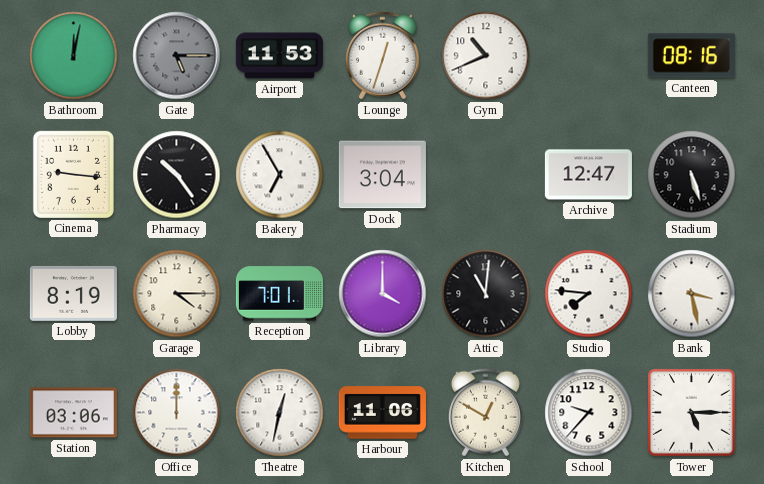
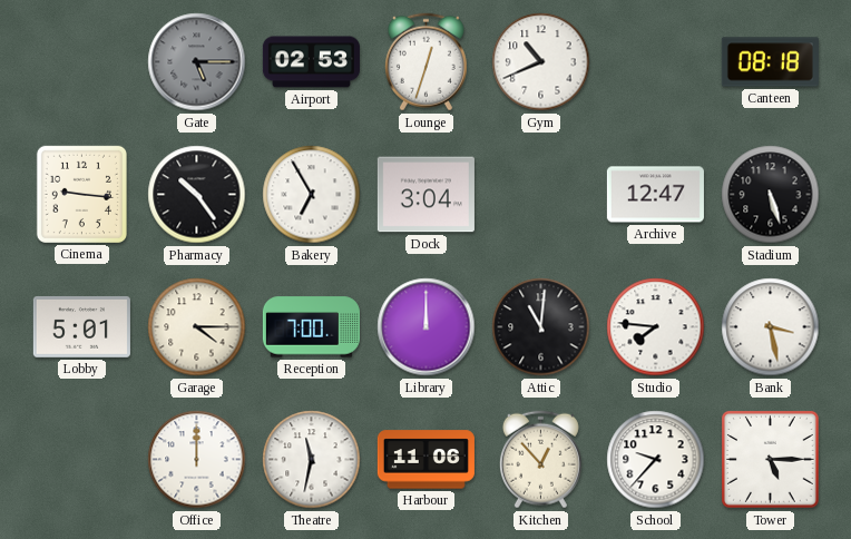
Bathroom: 12:02 -> none
Airport: 11:53 -> 02:53
Canteen: 08:16 -> 08:18
Lobby: 8:19 -> 5:01
Reception: 7:01 -> 7:00
Library: 4:00 -> 12:00
Station: 03:06 -> none
Theatre: 12:32 -> 11:32
Kitchen: 12:50 -> 12:53
